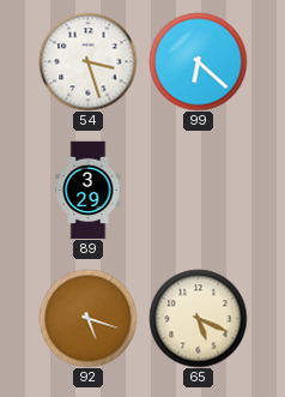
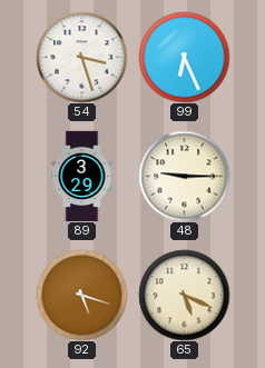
99: 6:22 -> 6:26
48: none -> 9:15
